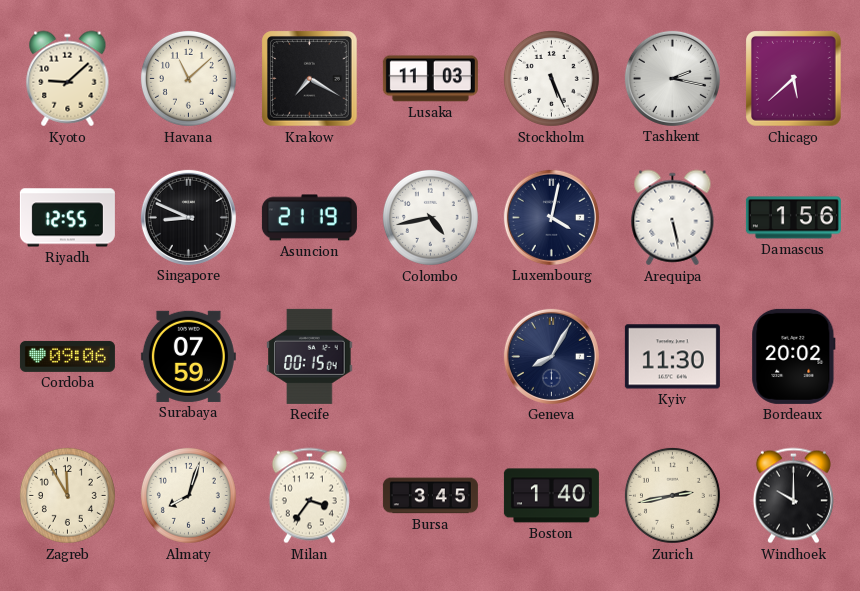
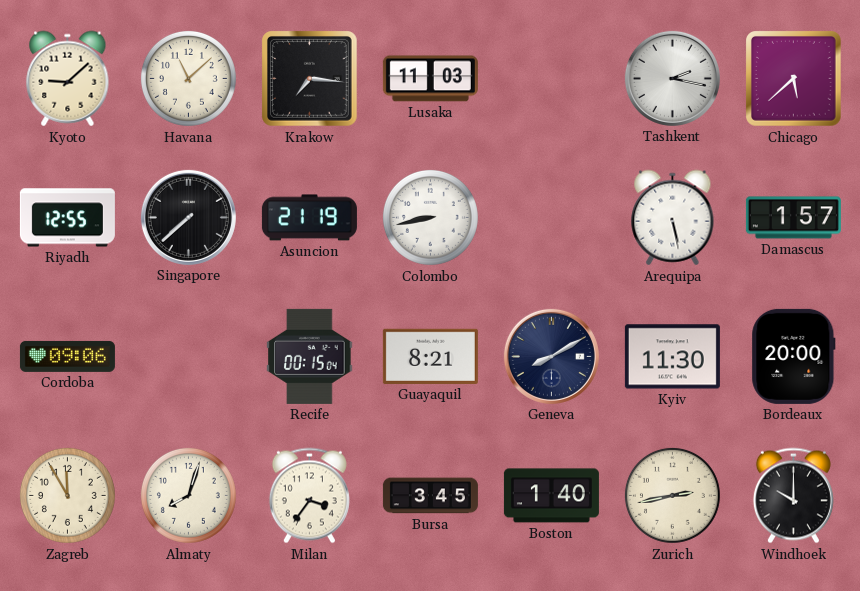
Krakow: 7:20 -> 7:16
Stockholm: 5:26 -> none
Singapore: 8:49 -> 7:38
Colombo: 4:43 -> 8:43
Luxembourg: 4:02 -> none
Damascus: 1:56 -> 1:57
Surabaya: 07:59 -> none
Guayaquil: none -> 8:21
Geneva: 8:05 -> 8:10
Bordeaux: 20:02 -> 20:00
